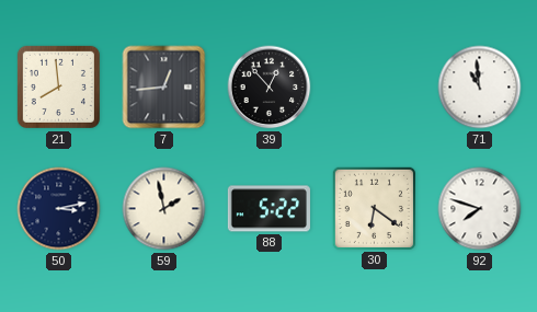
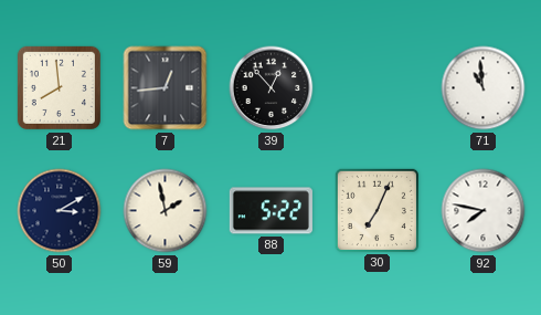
50: 3:13 -> 3:10
30: 6:21 -> 7:04
92: 7:48 -> 7:47
